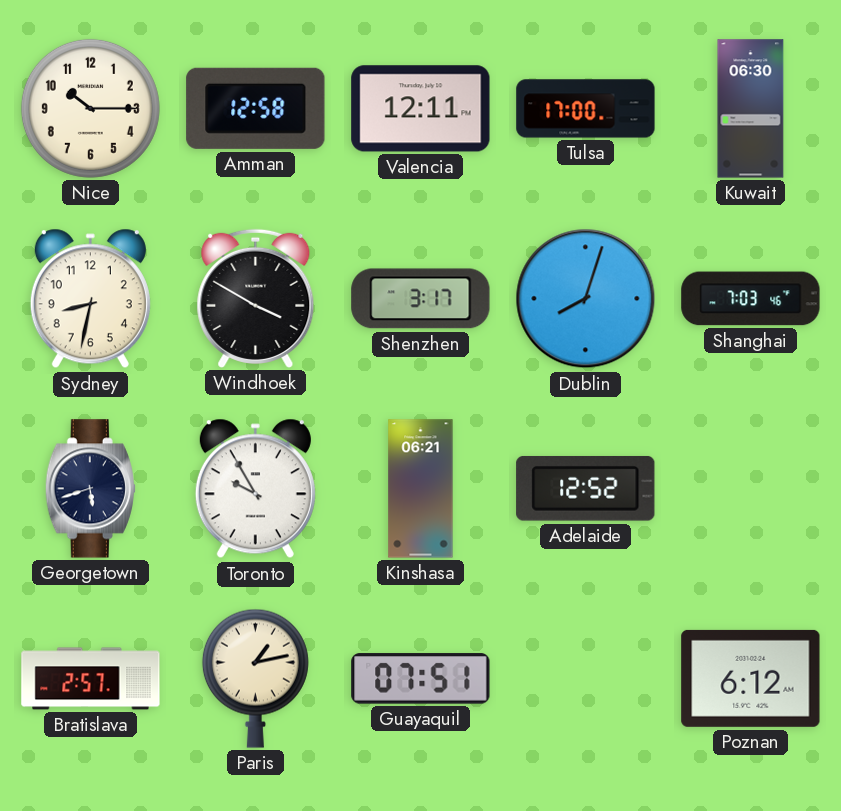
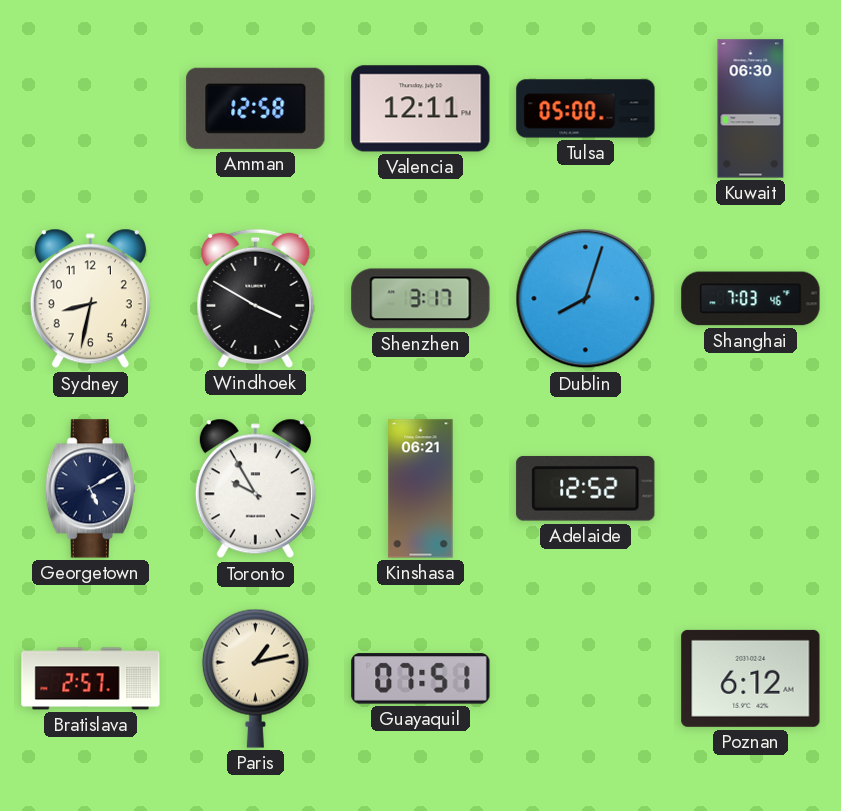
Nice: 10:15 -> none
Tulsa: 17:00 -> 05:00
Georgetown: 5:42 -> 5:10
